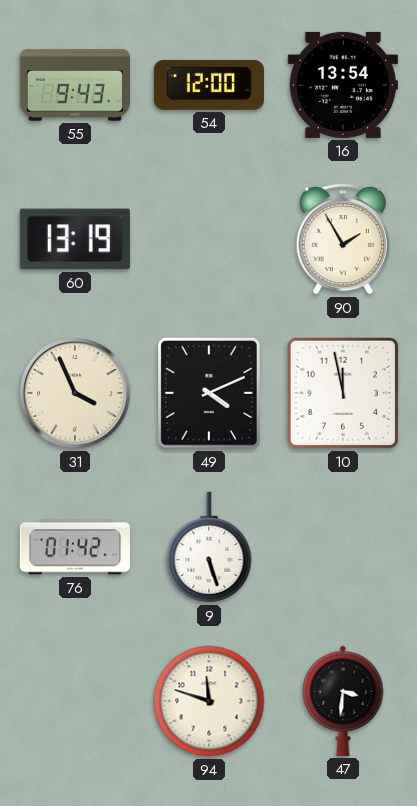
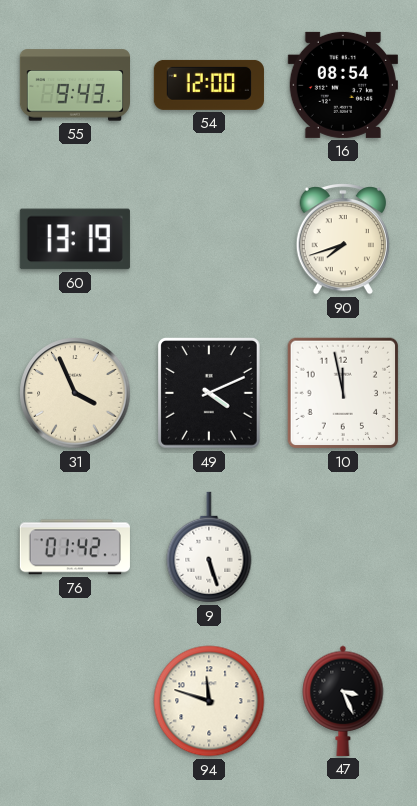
16: 13:54 -> 08:54
90: 1:55 -> 7:42
47: 3:31 -> 3:26
